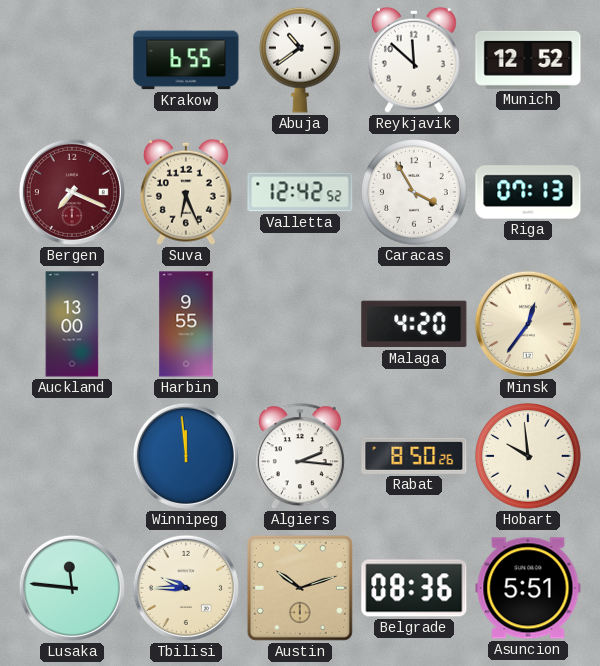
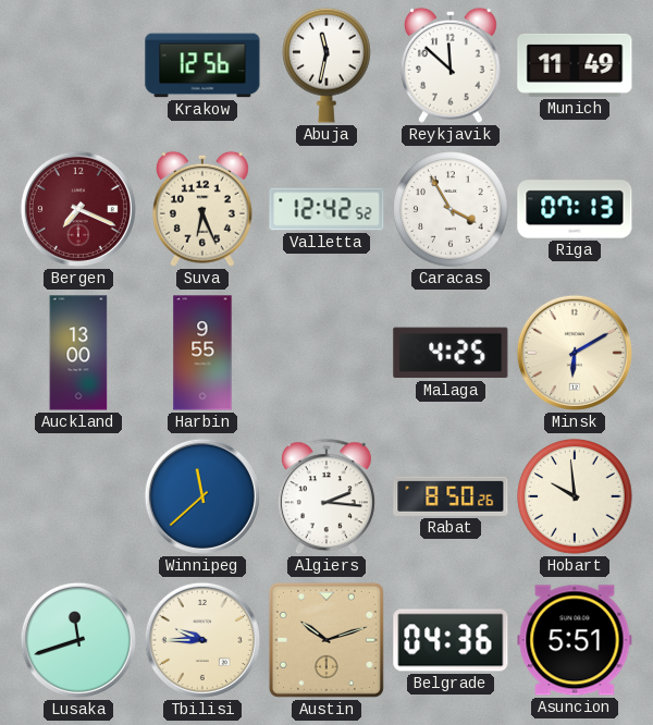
Krakow: 6:55 -> 12:56
Abuja: 10:39 -> 11:32
Munich: 12:52 -> 11:49
Malaga: 4:20 -> 4:25
Minsk: 12:36 -> 6:10
Winnipeg: 11:59 -> 11:38
Lusaka: 11:46 -> 11:42
Belgrade: 08:36 -> 04:36
